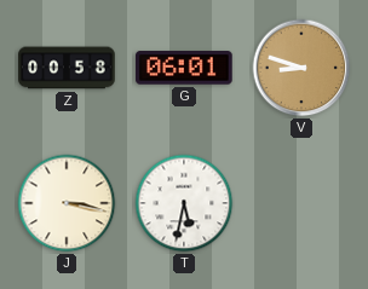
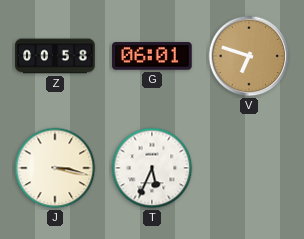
V: 8:48 -> 6:48
T: 5:32 -> 5:34
